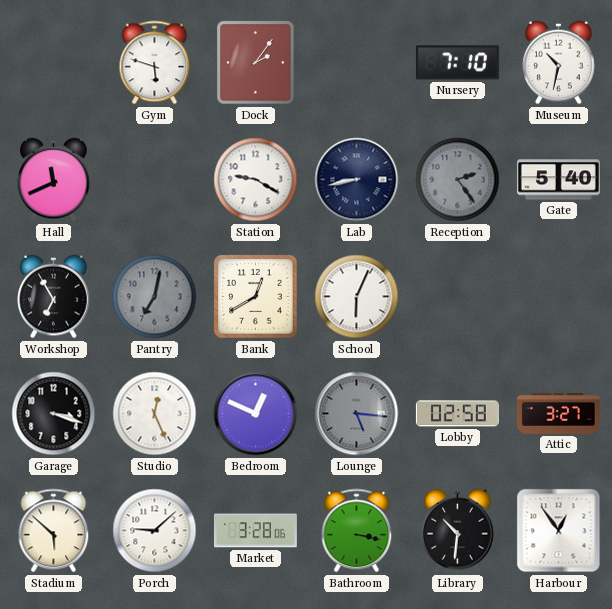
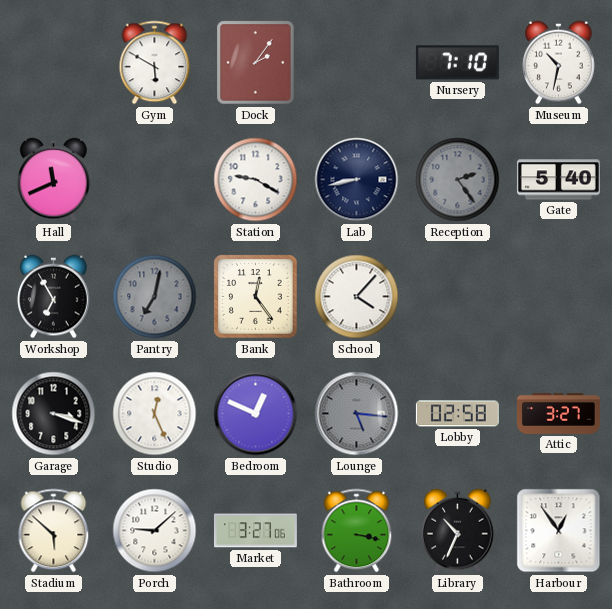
Gym: 5:48 -> 5:50
Bank: 12:40 -> 12:24
School: 6:04 -> 4:07
Market: 3:28 -> 3:27
Library: 10:31 -> 10:34
